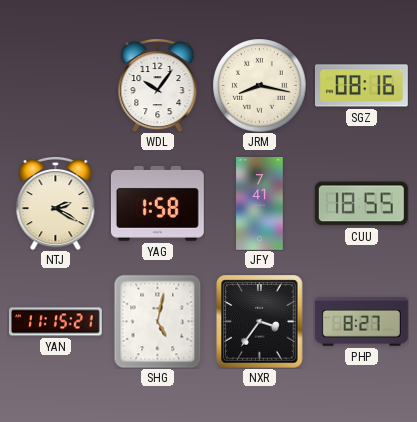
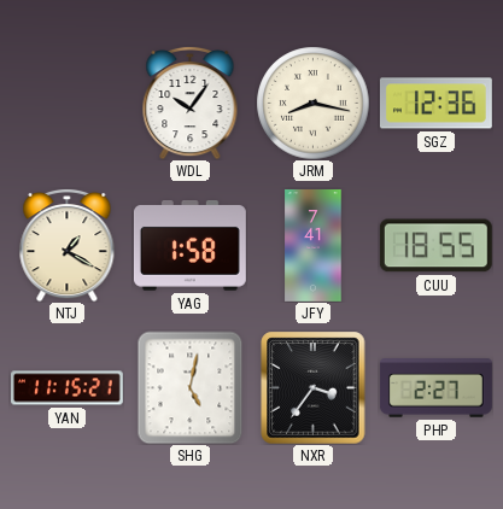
SGZ: 08:16 -> 12:36
NTJ: 2:20 -> 1:20
PHP: 8:27 -> 2:27
